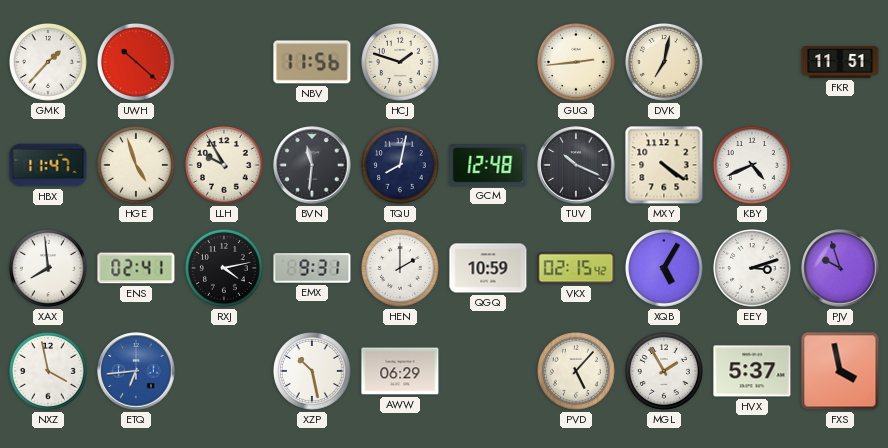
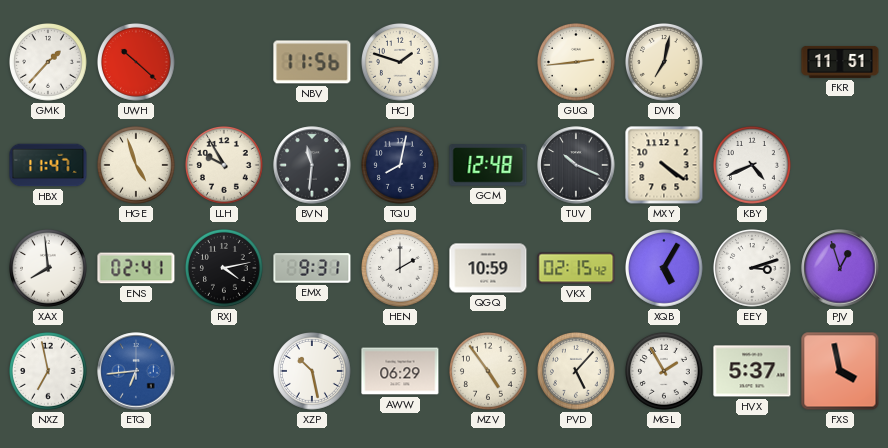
PJV: 9:57 -> 12:57
NXZ: 3:58 -> 6:58
MZV: none -> 4:54
